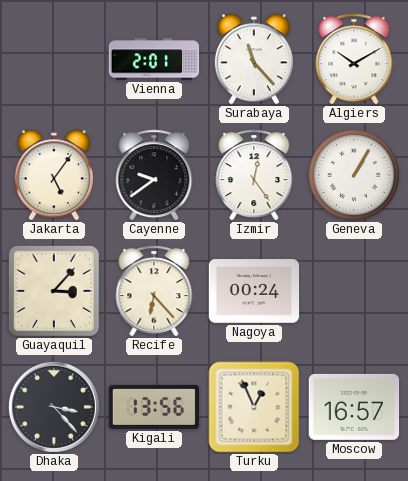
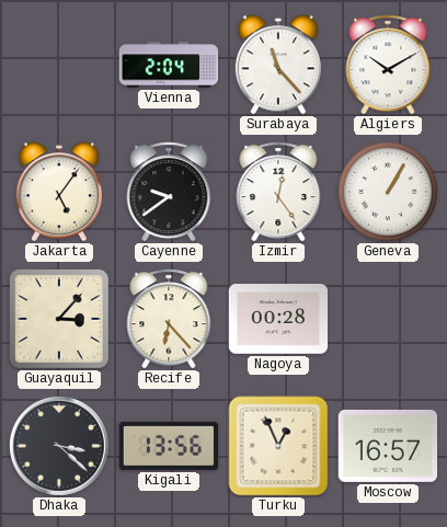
Vienna: 2:01 -> 2:04
Nagoya: 00:24 -> 00:28
Dhaka: 3:23 -> 3:22
